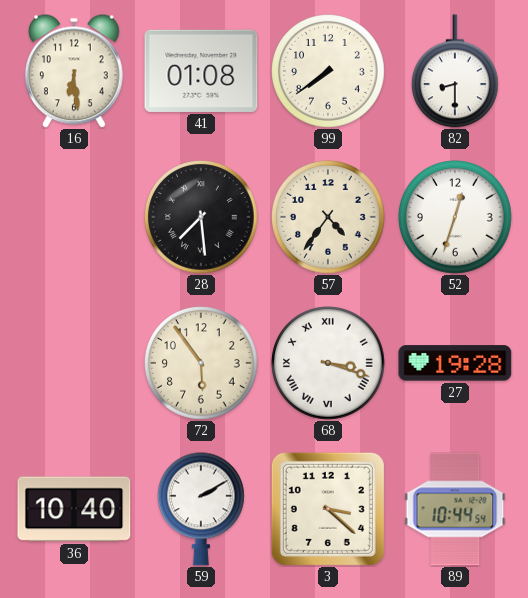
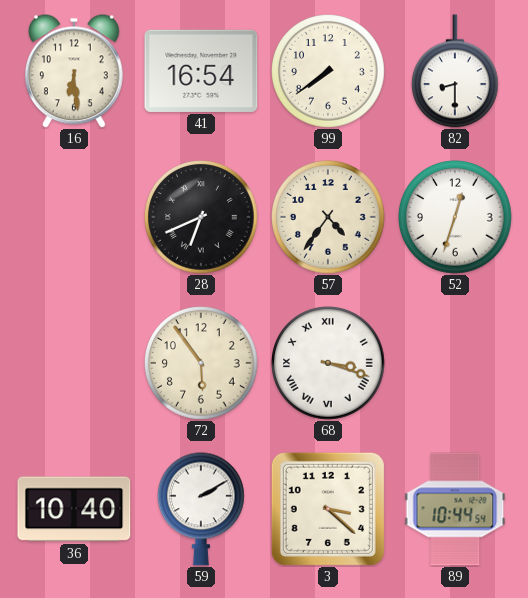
41: 01:08 -> 16:54
28: 7:29 -> 6:41
27: 19:28 -> none
